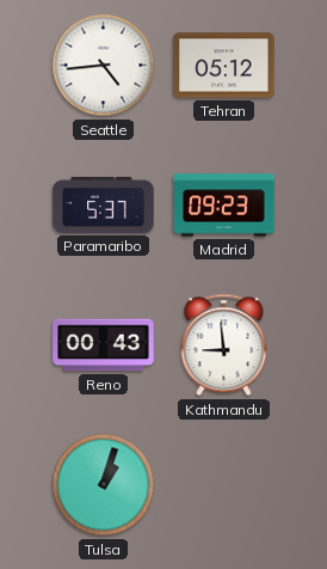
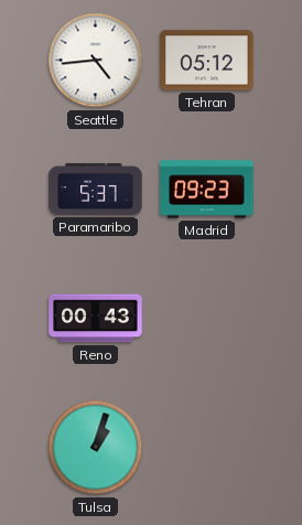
Kathmandu: 8:59 -> none
